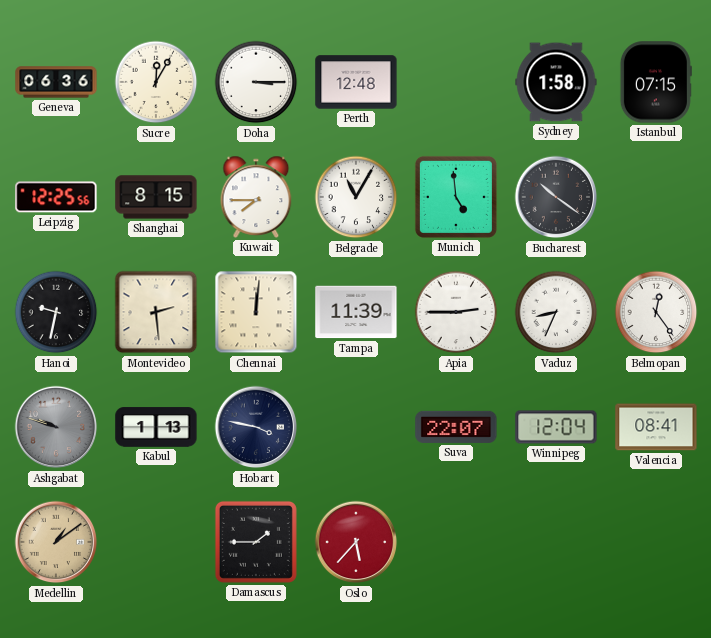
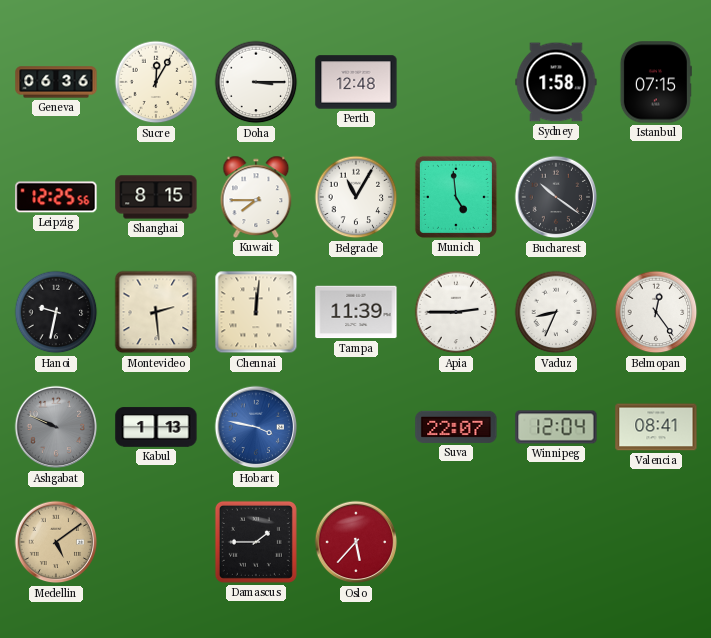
Ashgabat: 9:48 -> 9:49
Hobart dial: navy -> blue
Medellin: 1:09 -> 5:09
